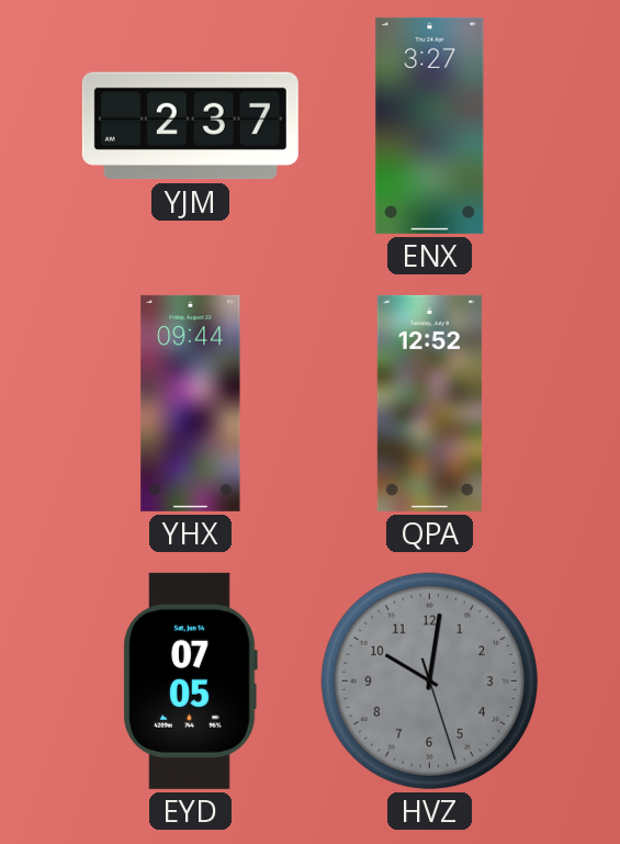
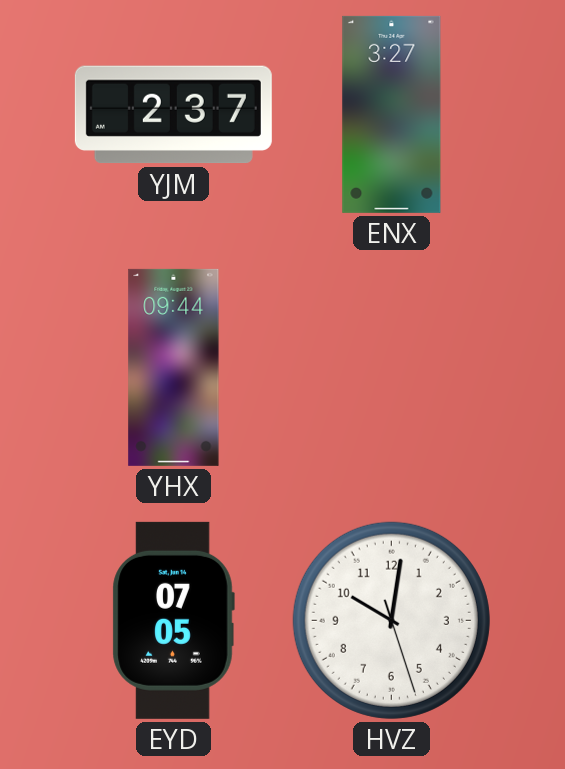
QPA: 12:52 -> none
HVZ dial: grey -> white
